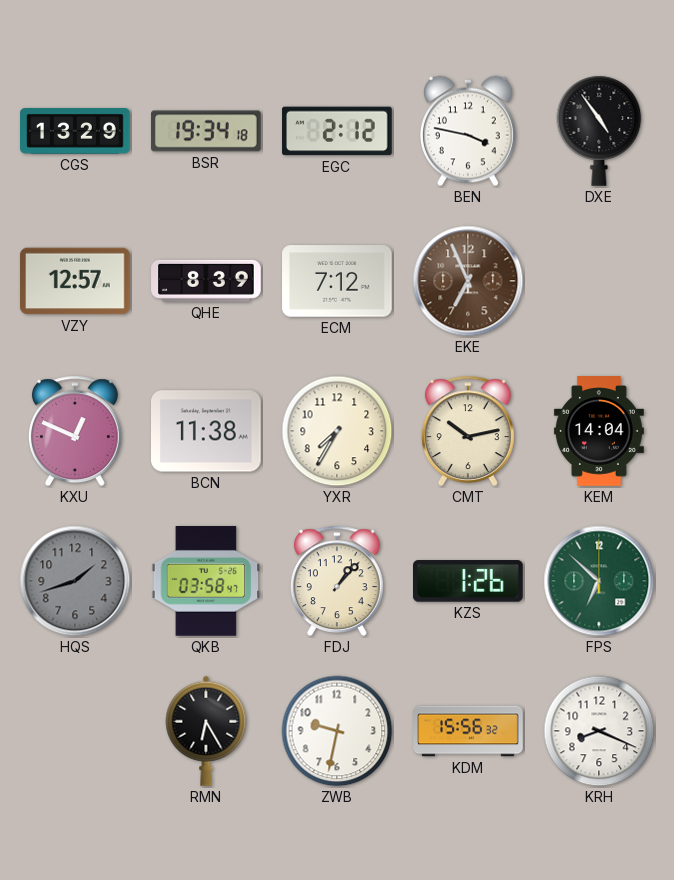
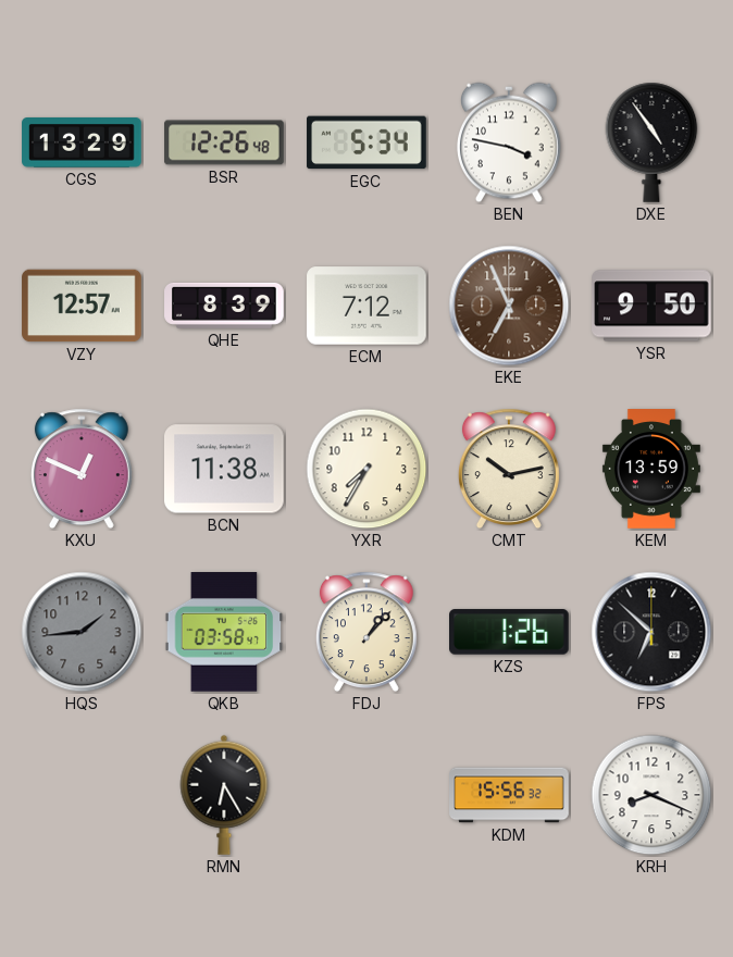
BSR: 19:34 -> 12:26
EGC: 2:12 -> 5:34
YSR: none -> 9:50
KEM: 14:04 -> 13:59
HQS: 1:42 -> 1:44
FPS dial: green -> black
ZWB: 9:32 -> none
